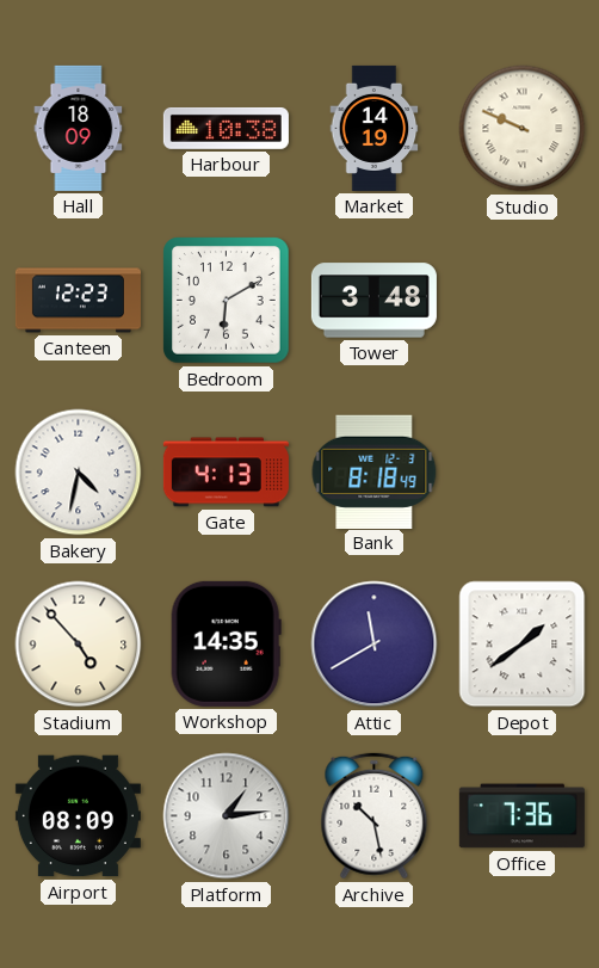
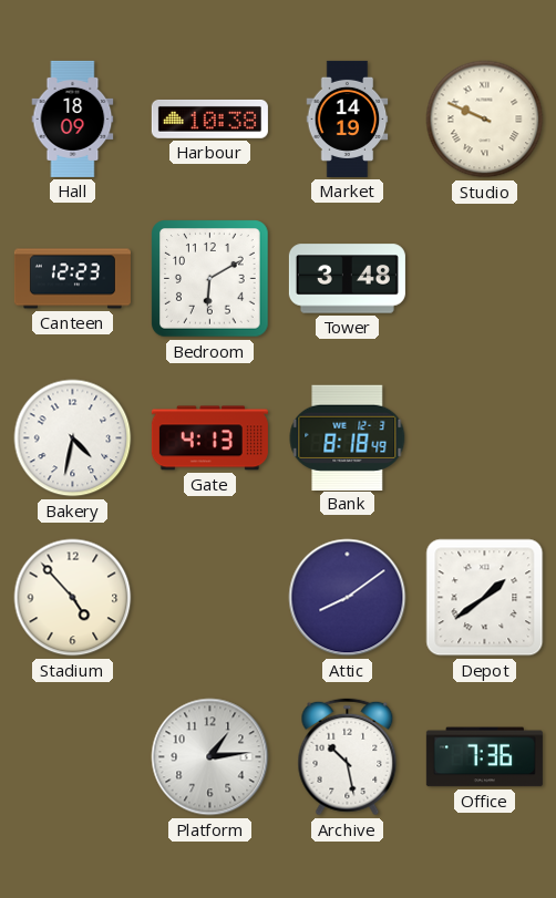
Workshop: 14:35 -> none
Attic: 11:40 -> 8:09
Airport: 08:09 -> none
